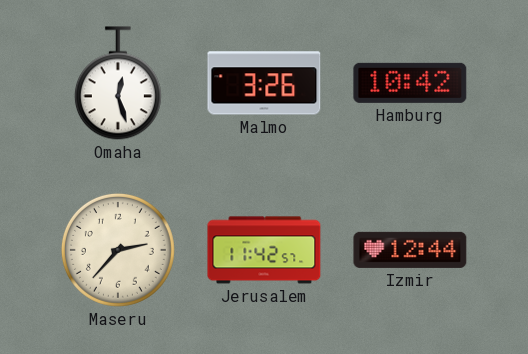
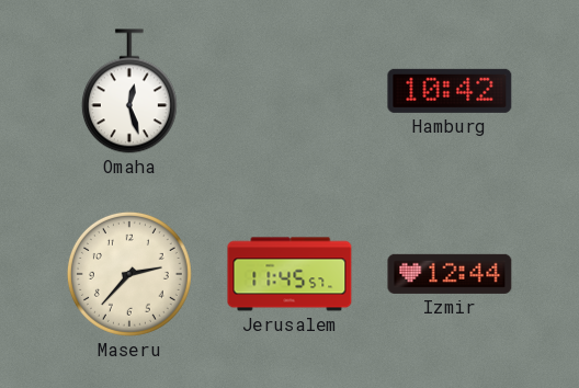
Malmo: 3:26 -> none
Jerusalem: 11:42 -> 11:45
